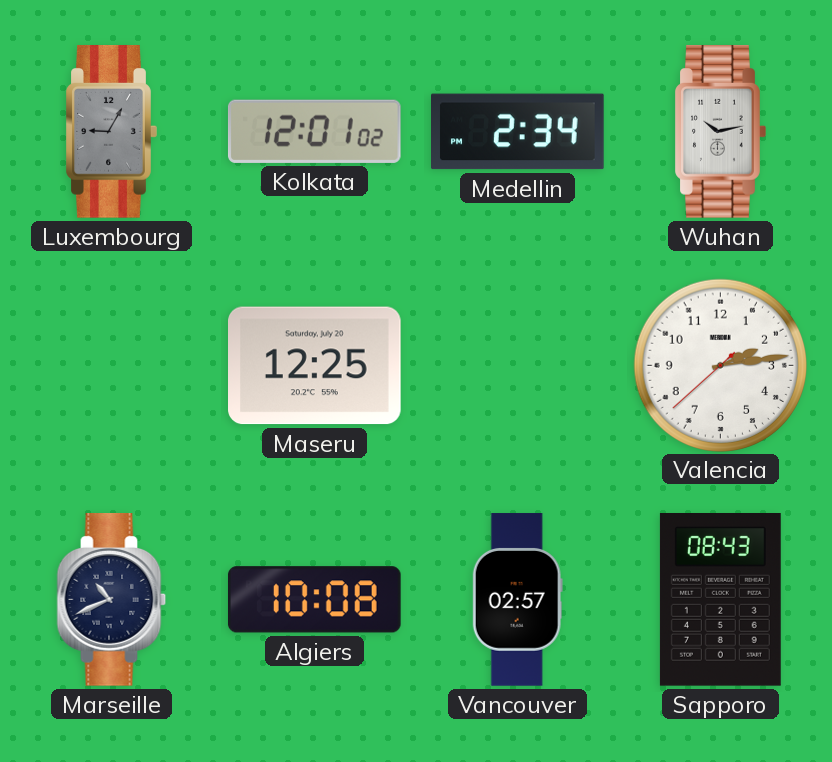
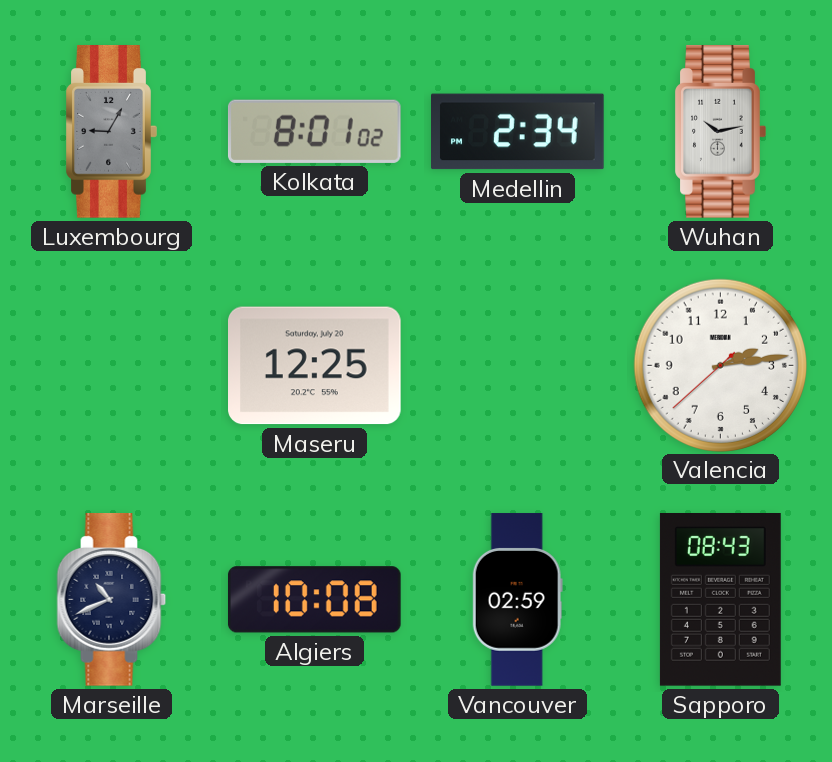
Kolkata: 12:01 -> 8:01
Vancouver: 02:57 -> 02:59
